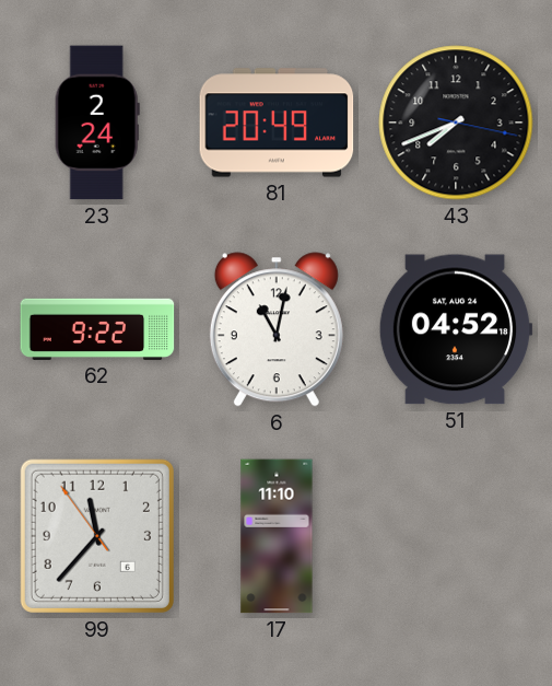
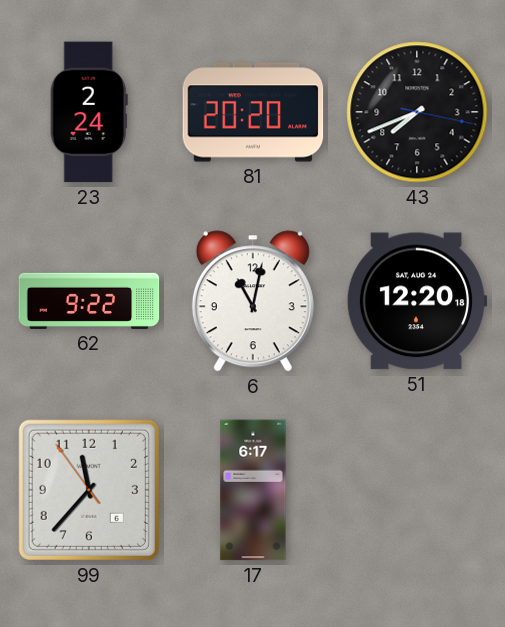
81: 20:49 -> 20:20
51: 04:52 -> 12:20
17: 11:10 -> 6:17
